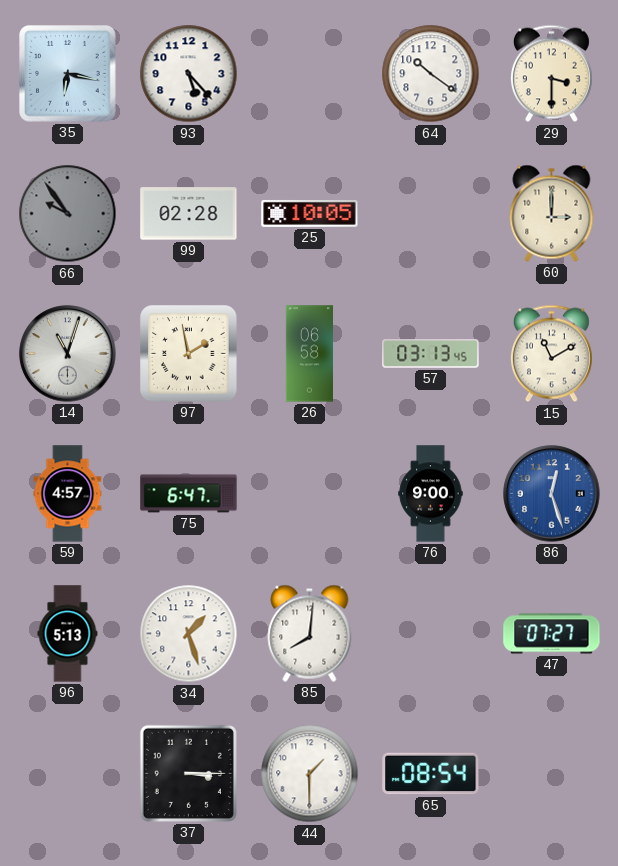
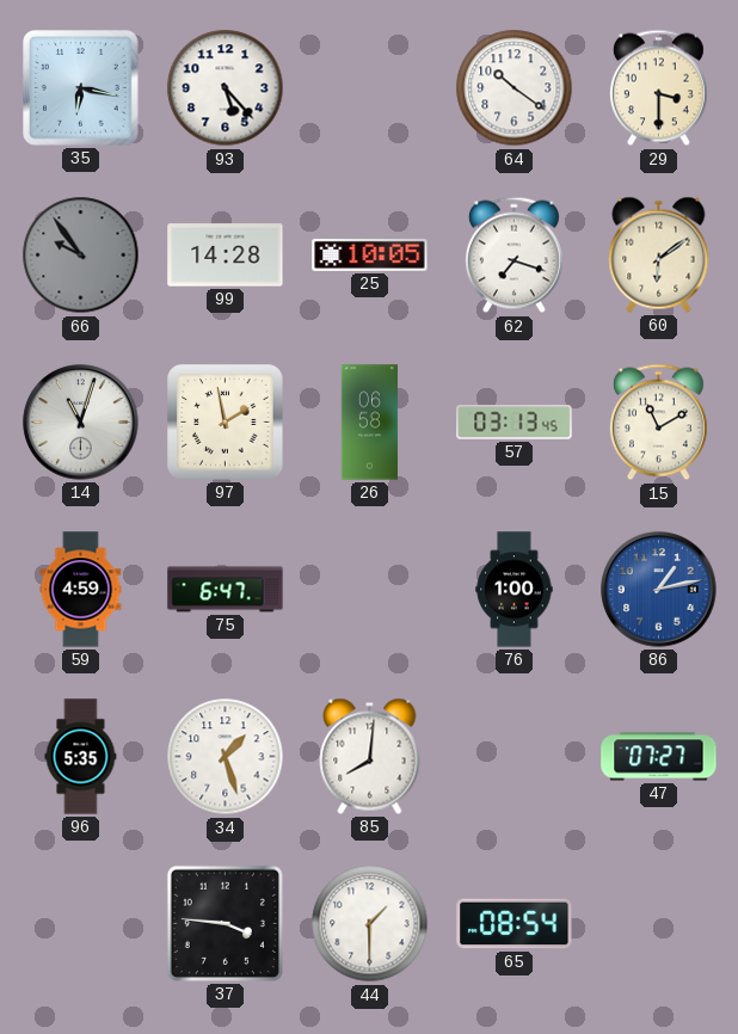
99: 02:28 -> 14:28
62: none -> 7:18
60: 3:00 -> 6:09
59: 4:57 -> 4:59
76: 9:00 -> 1:00
86: 12:27 -> 1:13
96: 5:13 -> 5:35
37: 3:15 -> 3:46
